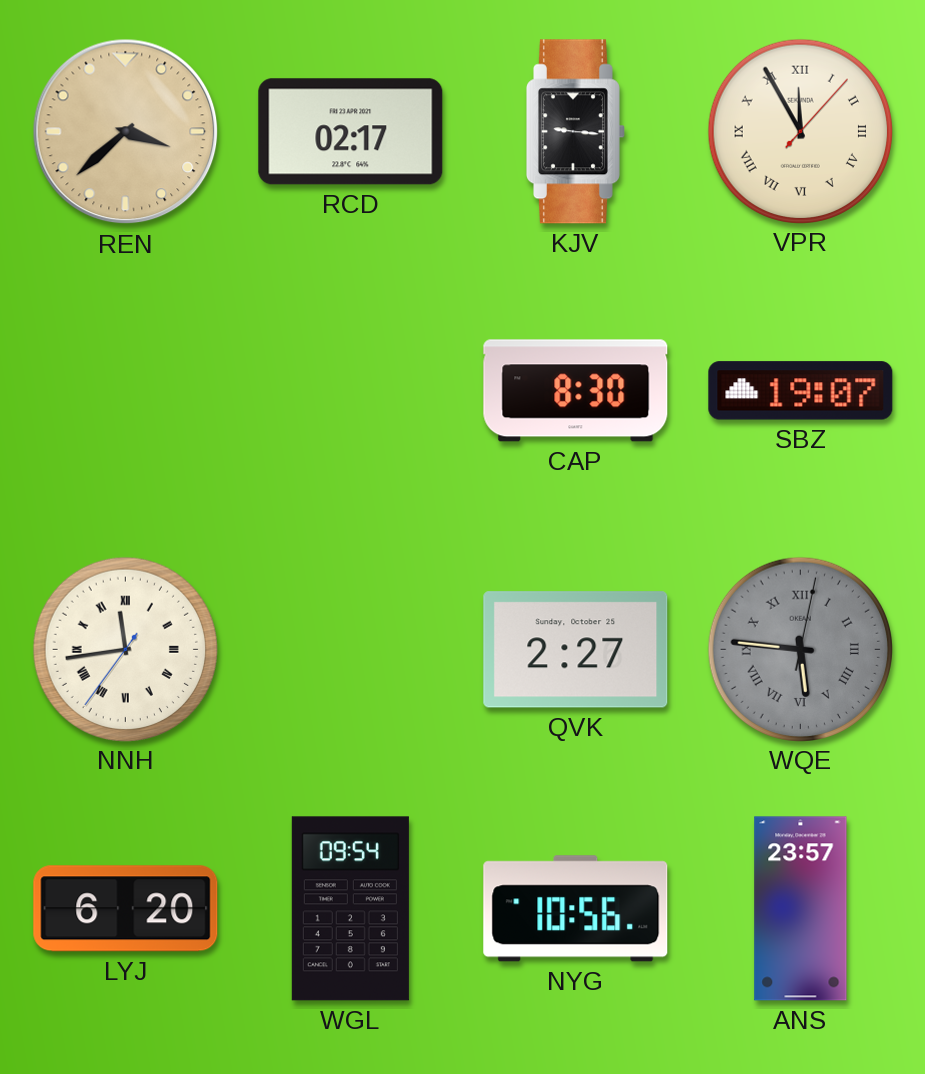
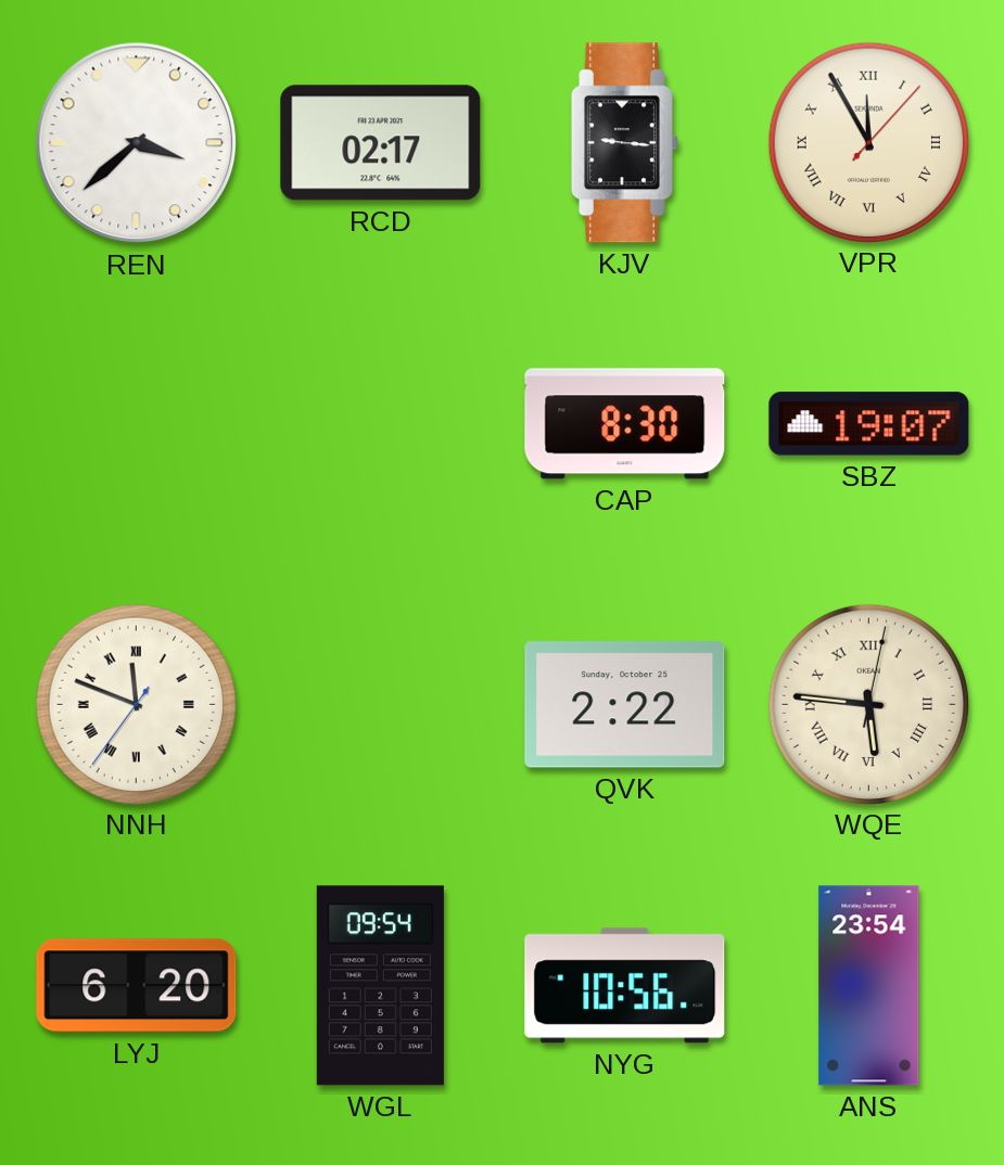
REN dial: champagne -> white
NNH: 11:43 -> 11:48
QVK: 2:27 -> 2:22
WQE dial: grey -> cream
ANS: 23:57 -> 23:54
